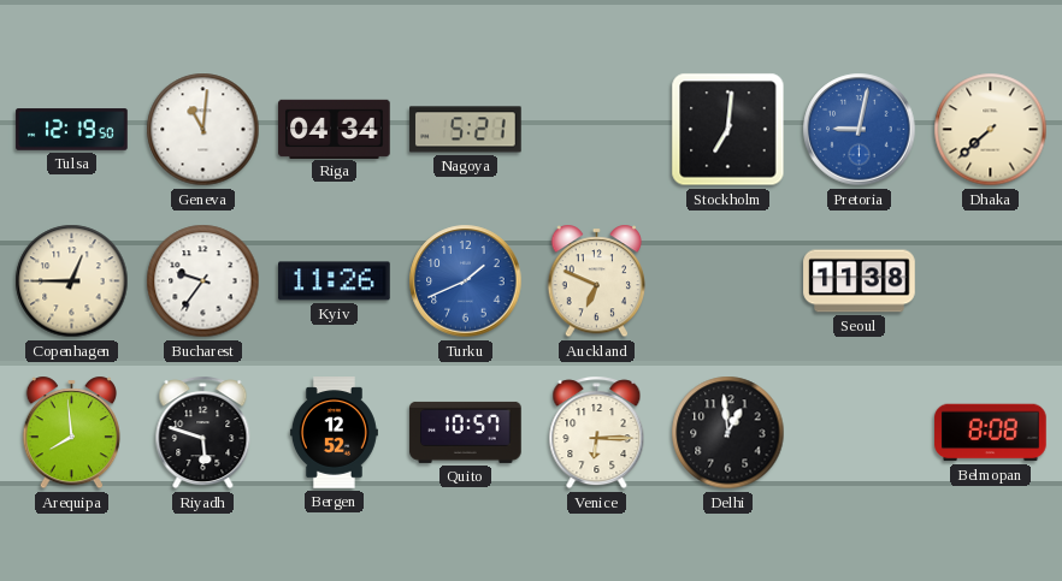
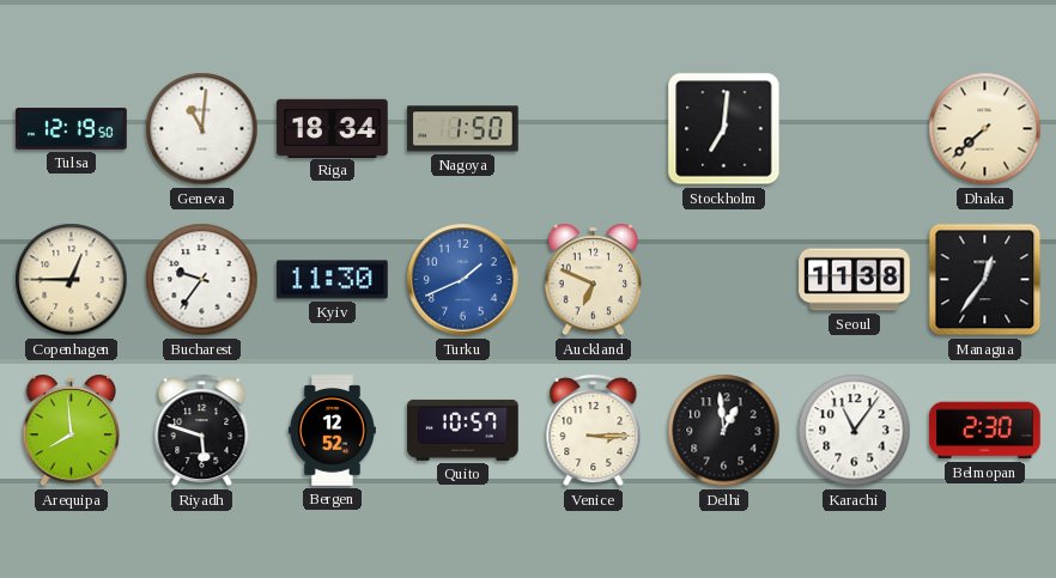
Riga: 04:34 -> 18:34
Nagoya: 5:21 -> 1:50
Pretoria: 9:02 -> none
Kyiv: 11:26 -> 11:30
Managua: none -> 12:36
Venice: 6:15 -> 3:15
Karachi: none -> 11:06
Belmopan: 8:08 -> 2:30
